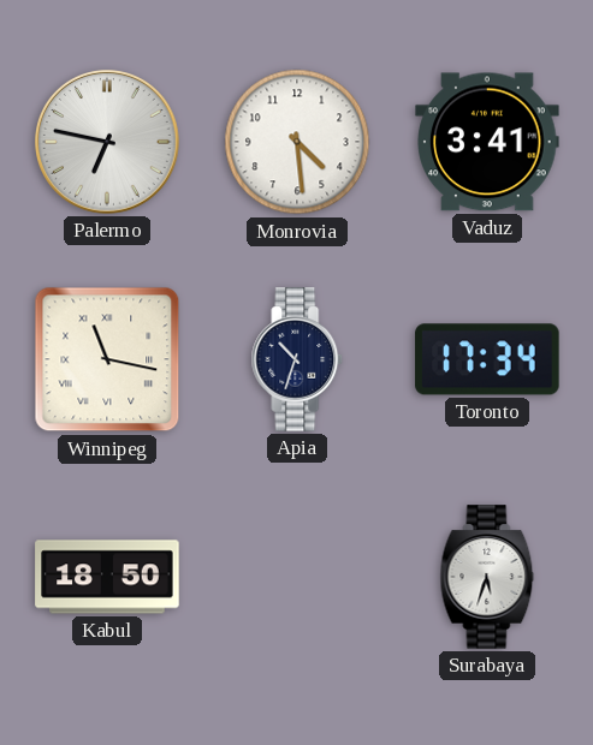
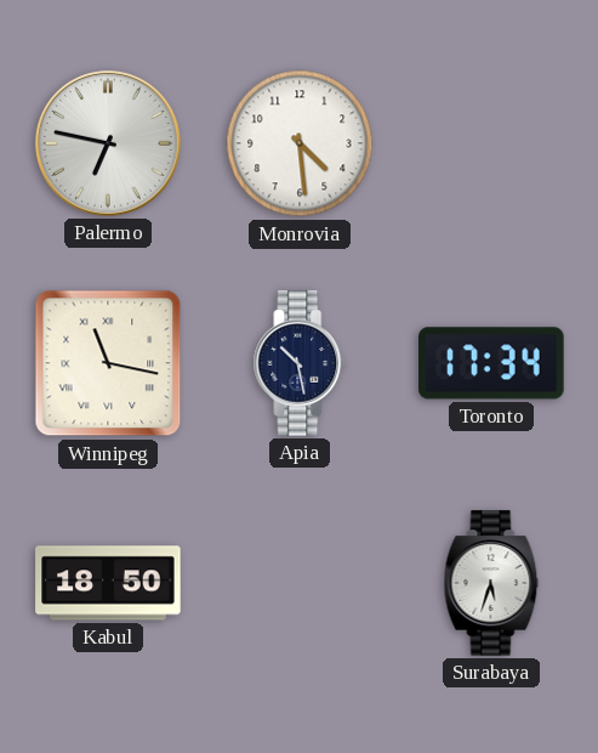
Vaduz: 3:41 -> none
Apia: 10:33 -> 10:28
